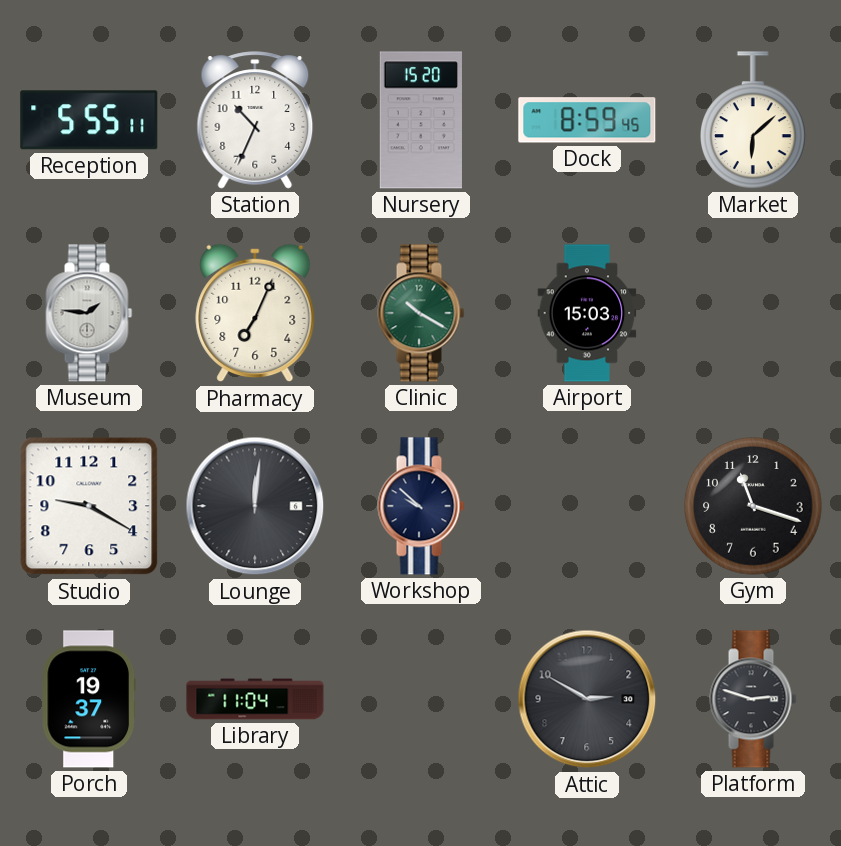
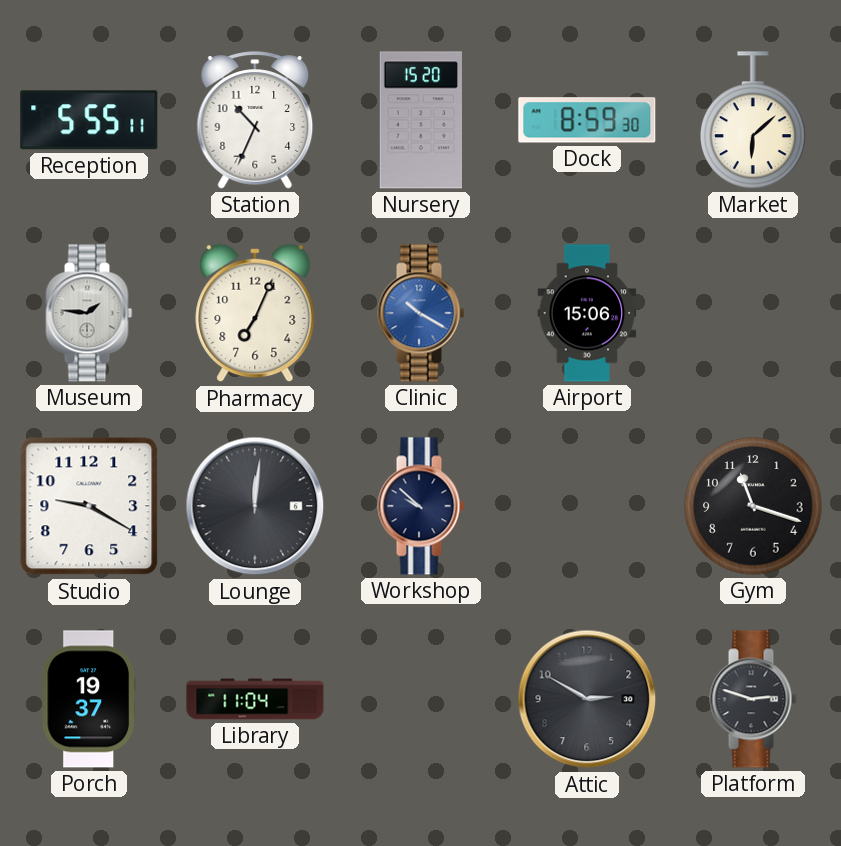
Dock: 8:59:45 -> 8:59:30
Clinic dial: green -> blue
Airport: 15:03 -> 15:06
